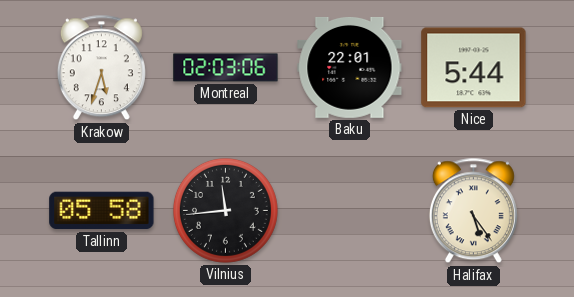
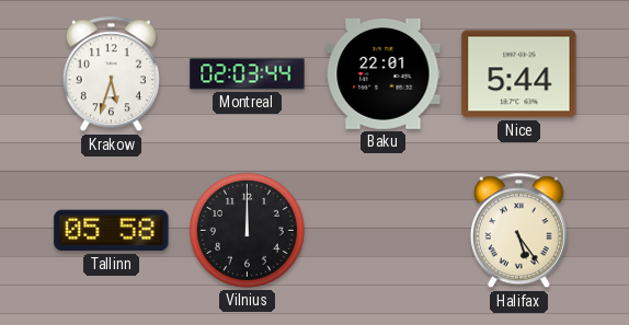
Montreal: 02:03:06 -> 02:03:44
Vilnius: 11:44 -> 12:00
